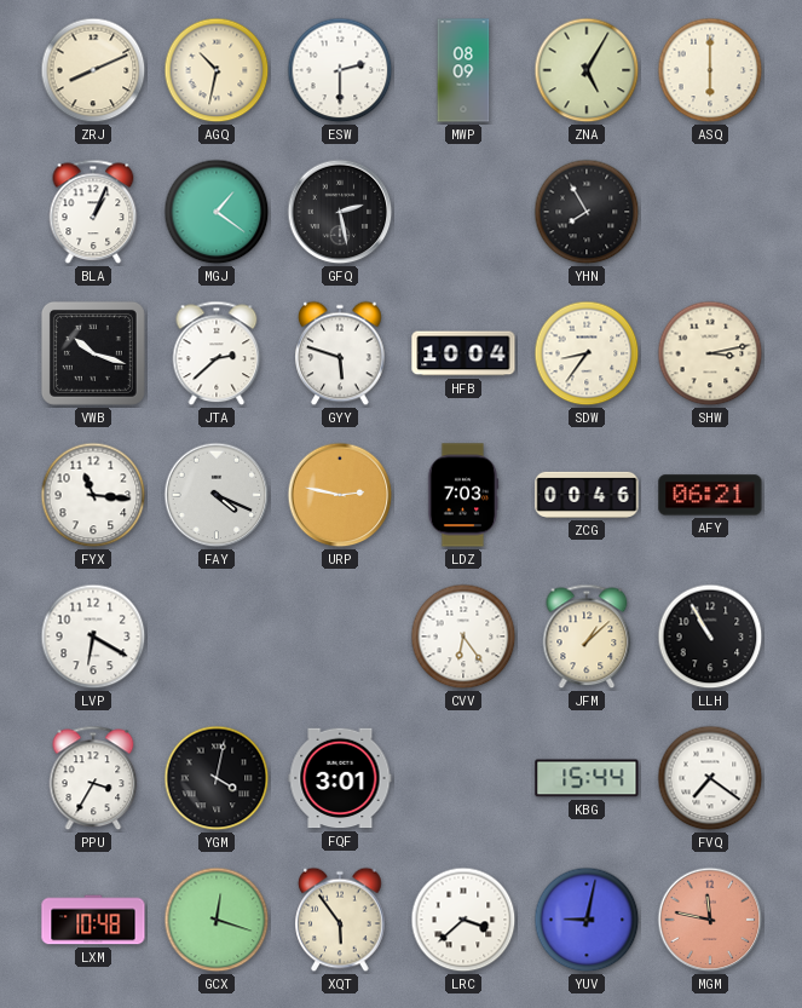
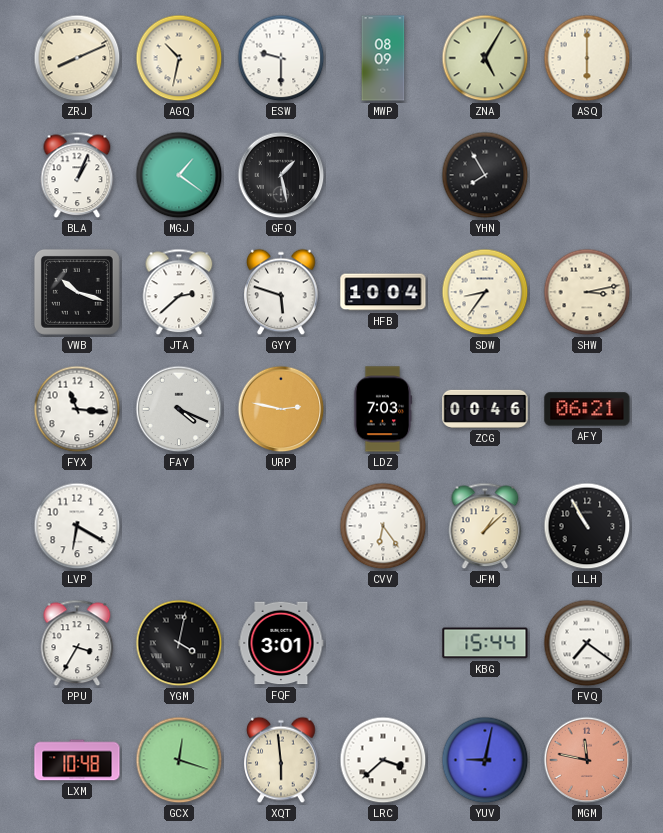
ESW: 2:30 -> 9:30
GFQ: 2:28 -> 1:28
XQT: 5:54 -> 5:59
